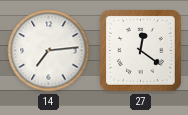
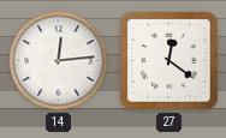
14: 7:14 -> 12:14
